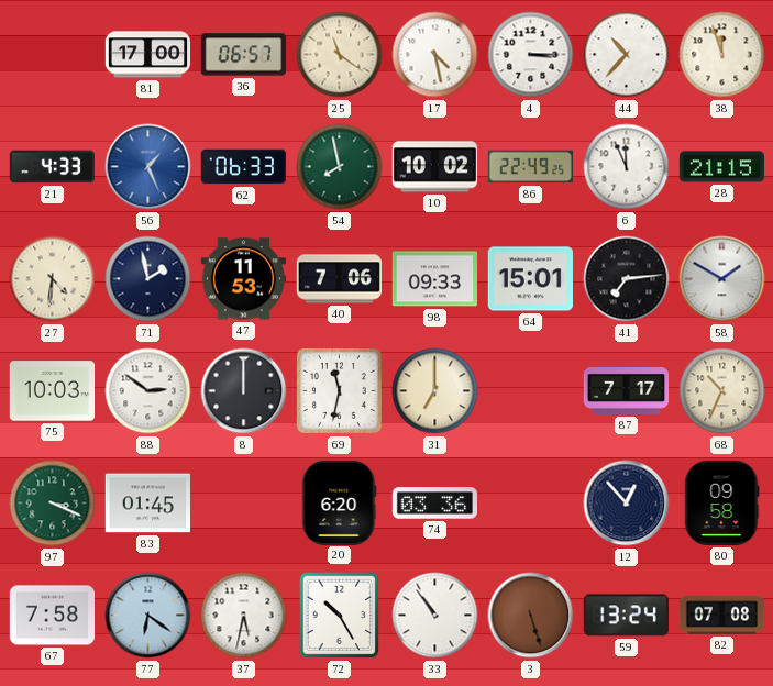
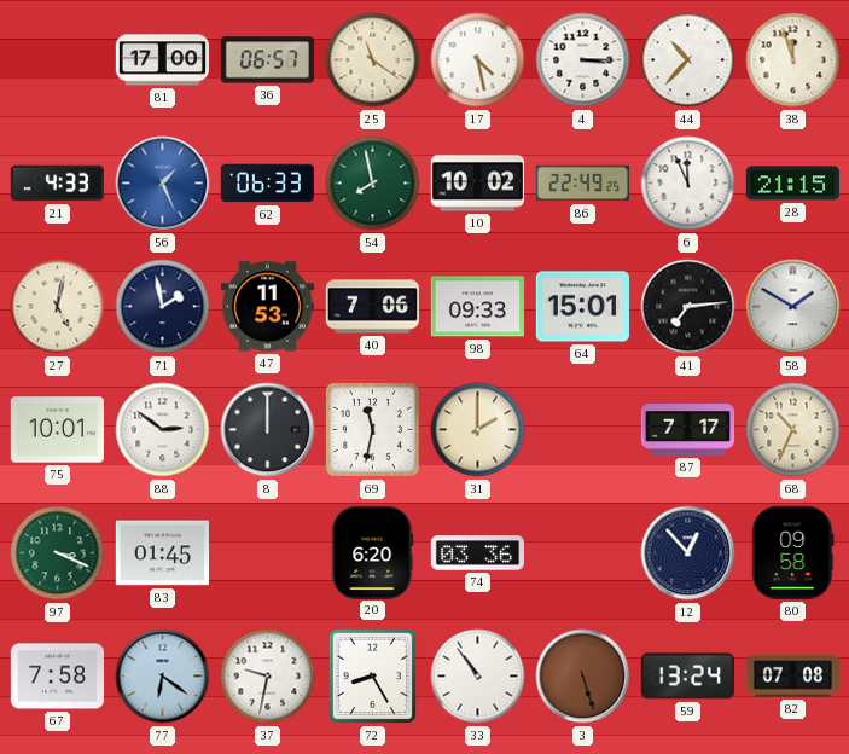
27: 4:31 -> 5:02
75: 10:03 -> 10:01
31: 7:00 -> 2:00
37: 5:32 -> 9:32
72: 10:25 -> 8:25
